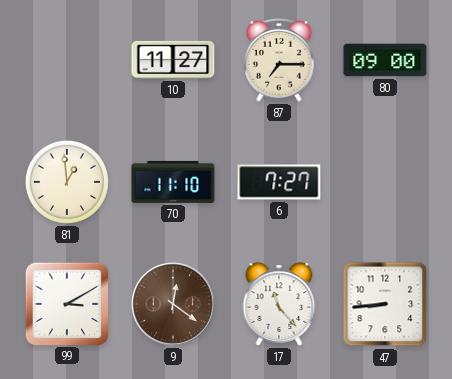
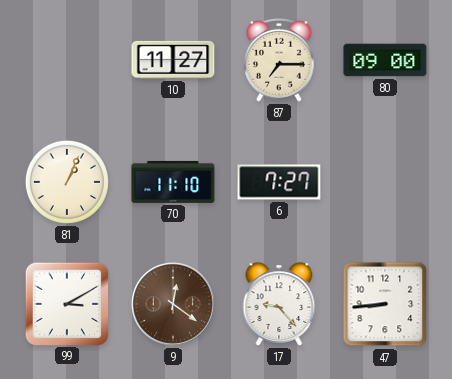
81: 12:59 -> 1:04
17: 11:23 -> 9:23
